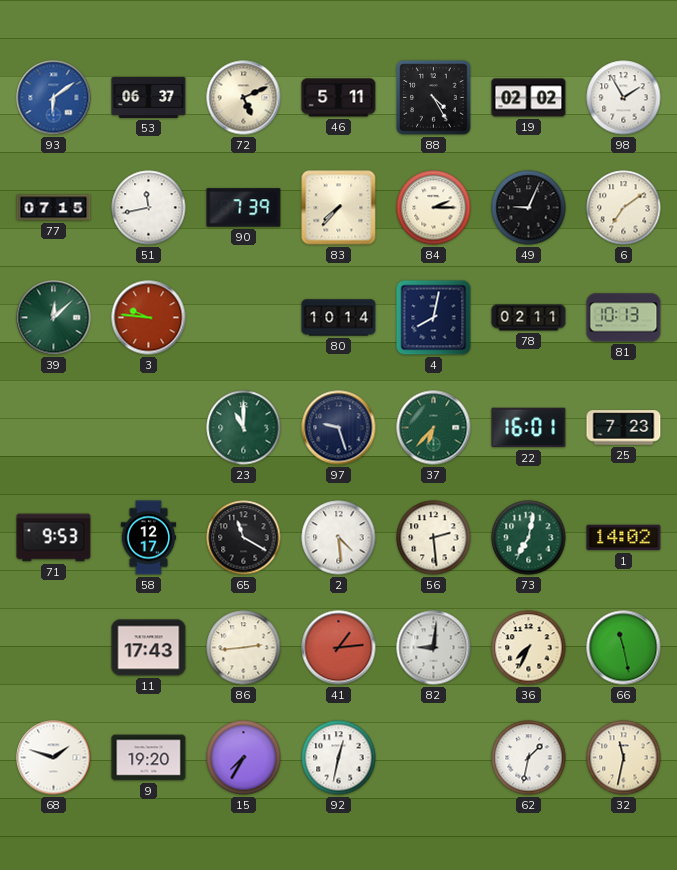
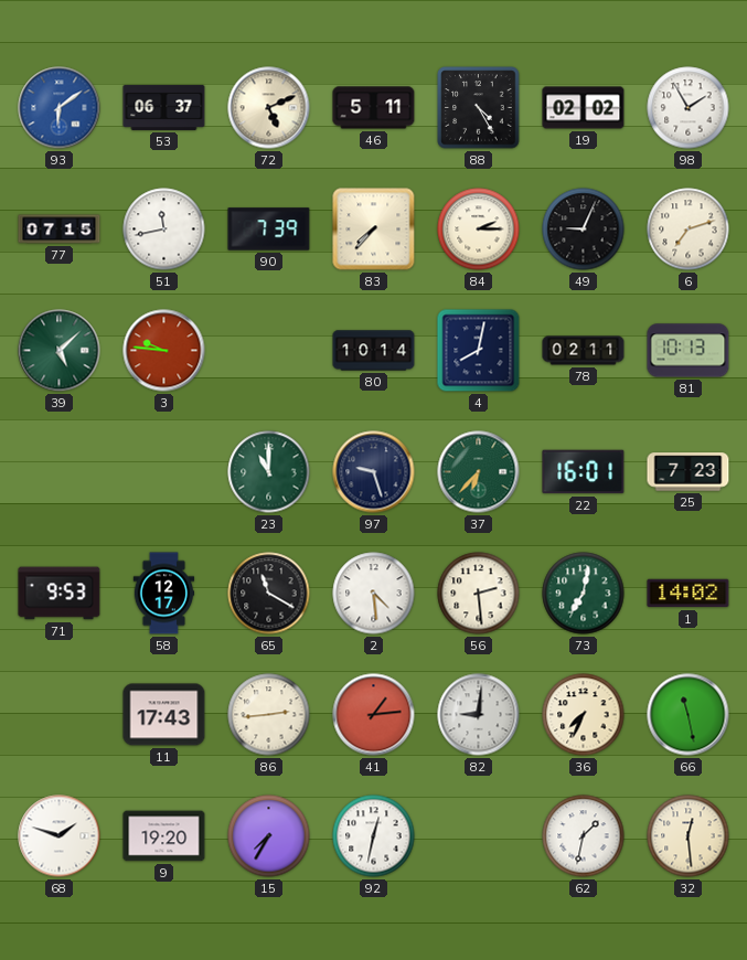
6: 7:09 -> 7:12
39: 12:08 -> 5:08
32: 11:32 -> 12:29
